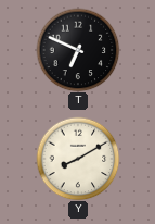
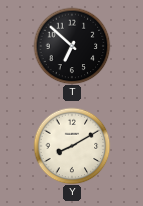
T: 6:49 -> 6:52
